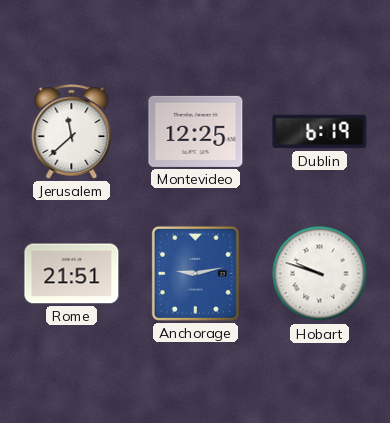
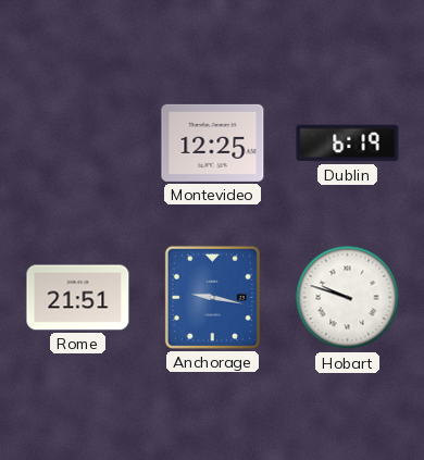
Jerusalem: 11:38 -> none
Anchorage: 9:13 -> 9:17
